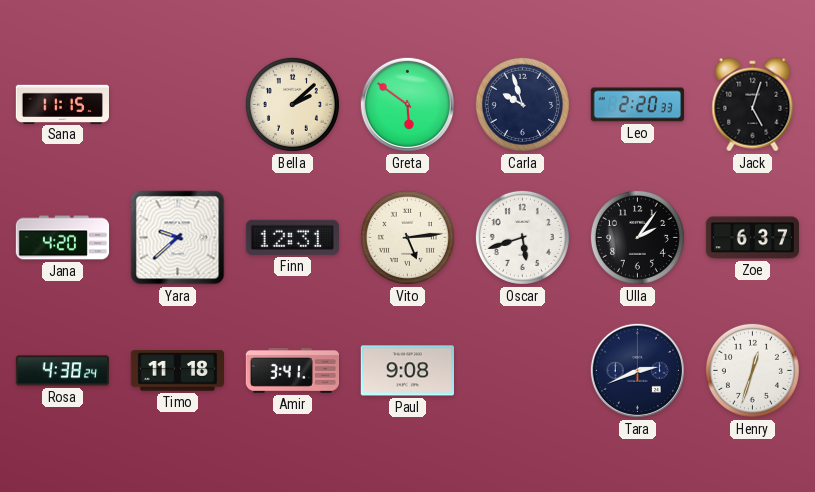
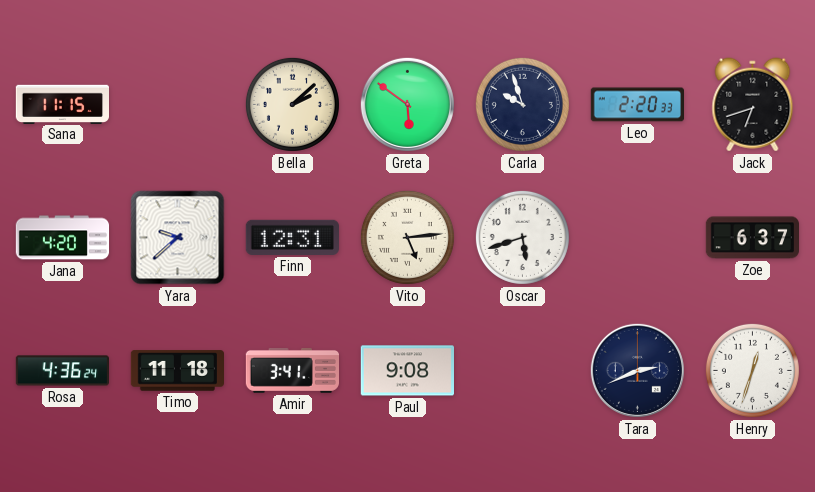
Jack: 5:03 -> 6:42
Ulla: 2:06 -> none
Rosa: 4:38 -> 4:36
